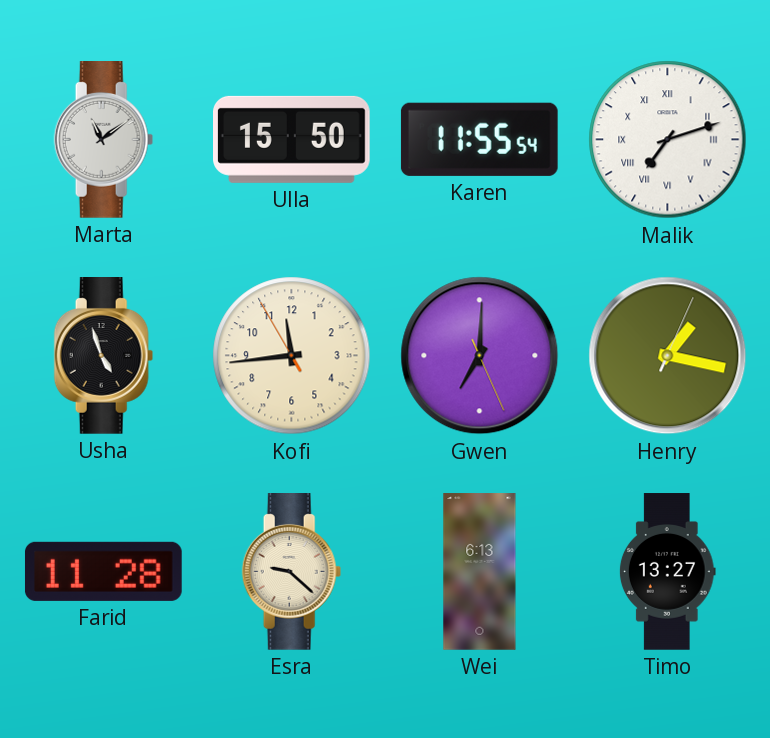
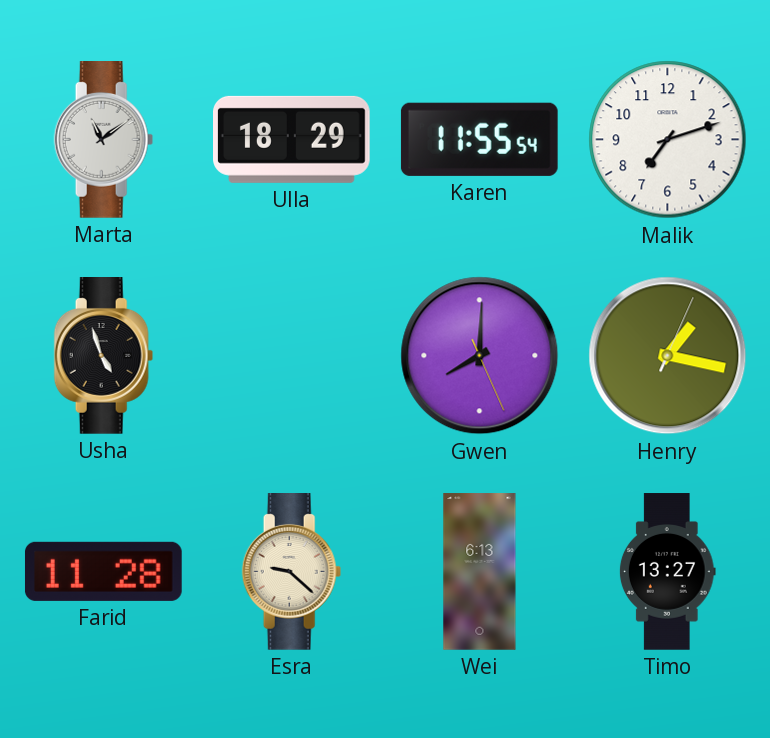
Ulla: 15:50 -> 18:29
Malik numerals: Roman -> Arabic
Kofi: 11:43 -> none
Gwen: 7:00 -> 8:00
